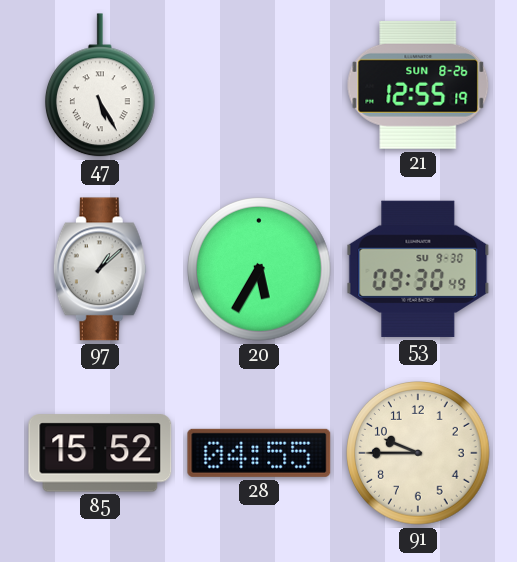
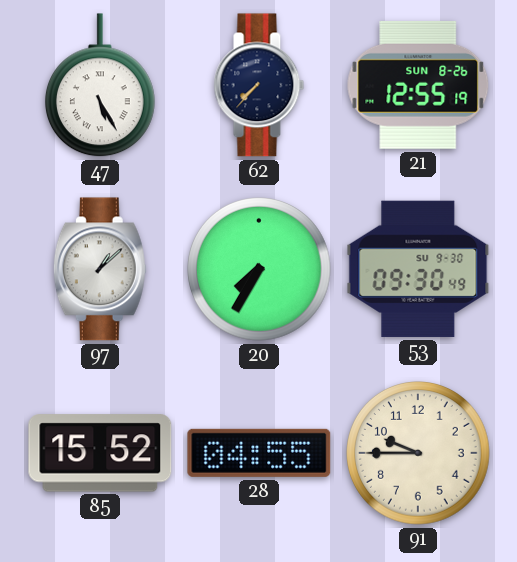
62: none -> 7:37
20: 5:35 -> 7:35
